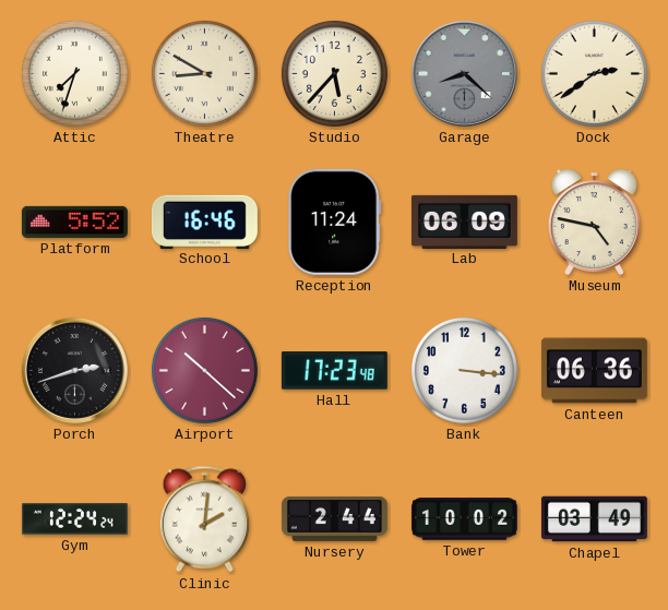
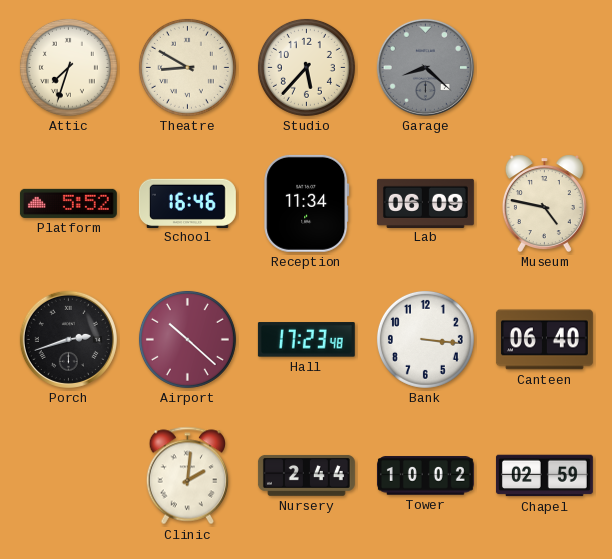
Dock: 2:39 -> none
Reception: 11:24 -> 11:34
Canteen: 06:36 -> 06:40
Gym: 12:24 -> none
Chapel: 03:49 -> 02:59
